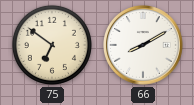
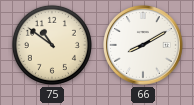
75: 6:51 -> 10:51
